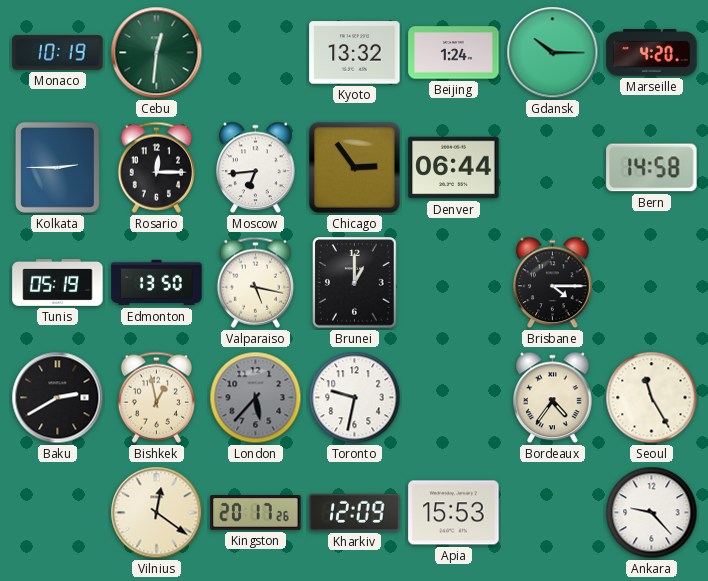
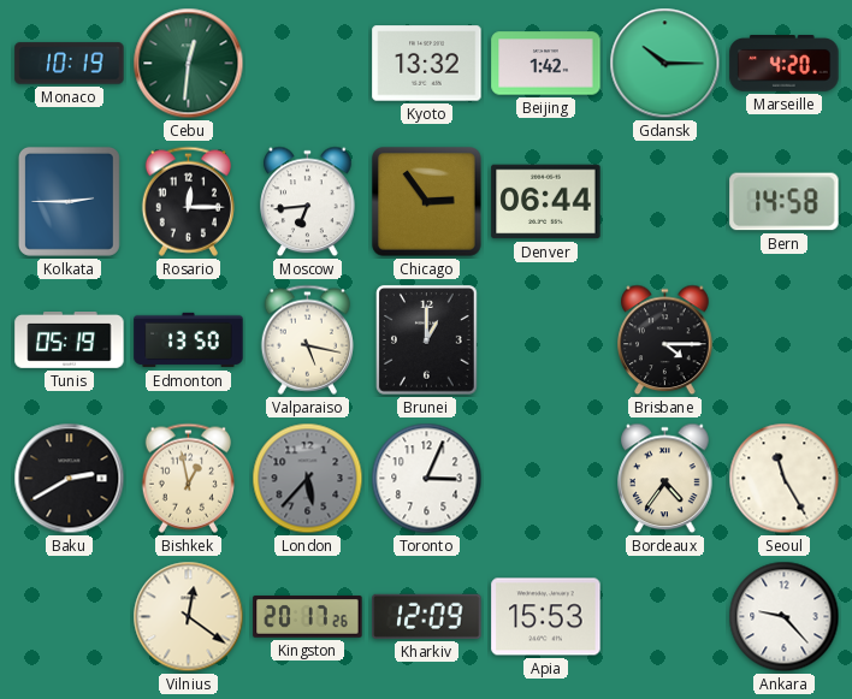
Beijing: 1:24 -> 1:42
Toronto: 9:32 -> 3:04
